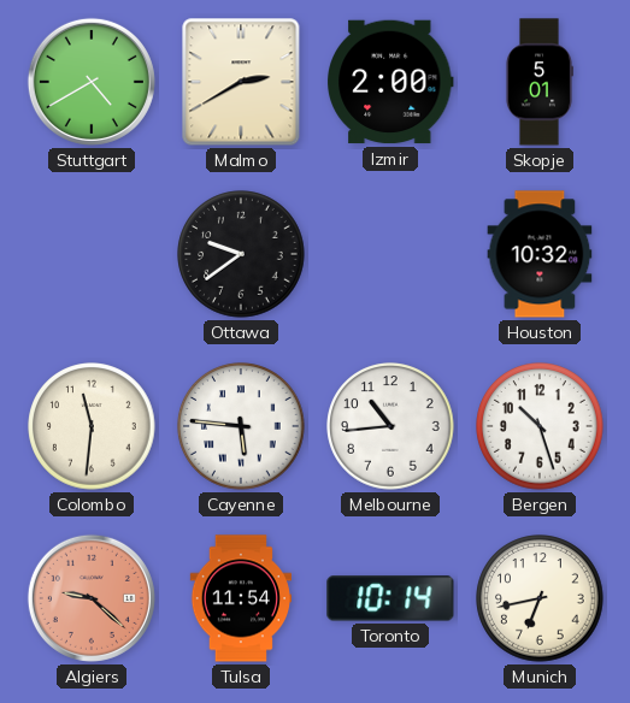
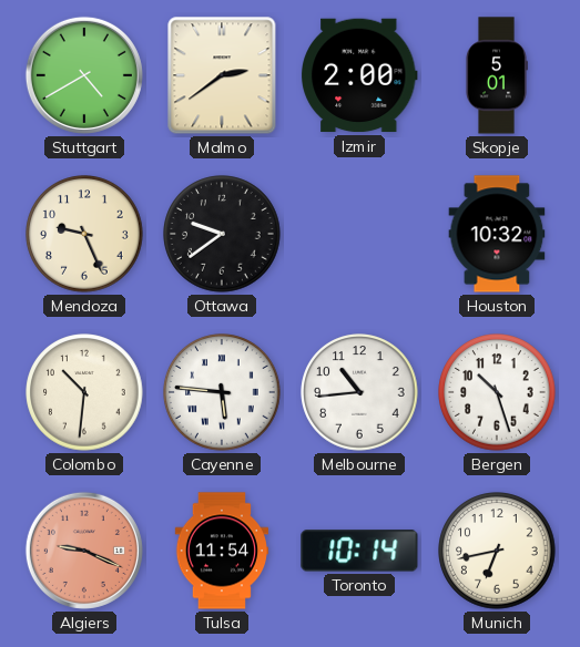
Malmo: 2:40 -> 2:39
Mendoza: none -> 9:26
Colombo: 11:31 -> 10:31
Algiers: 9:22 -> 9:19
